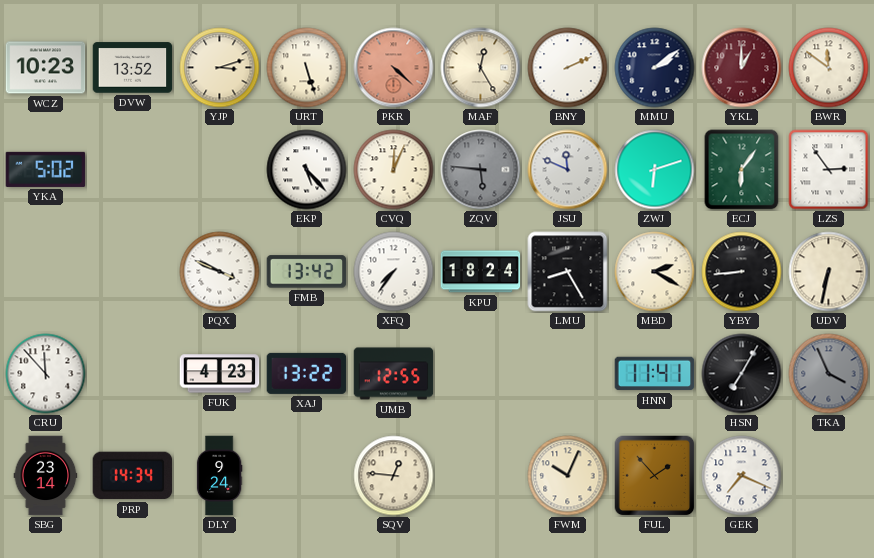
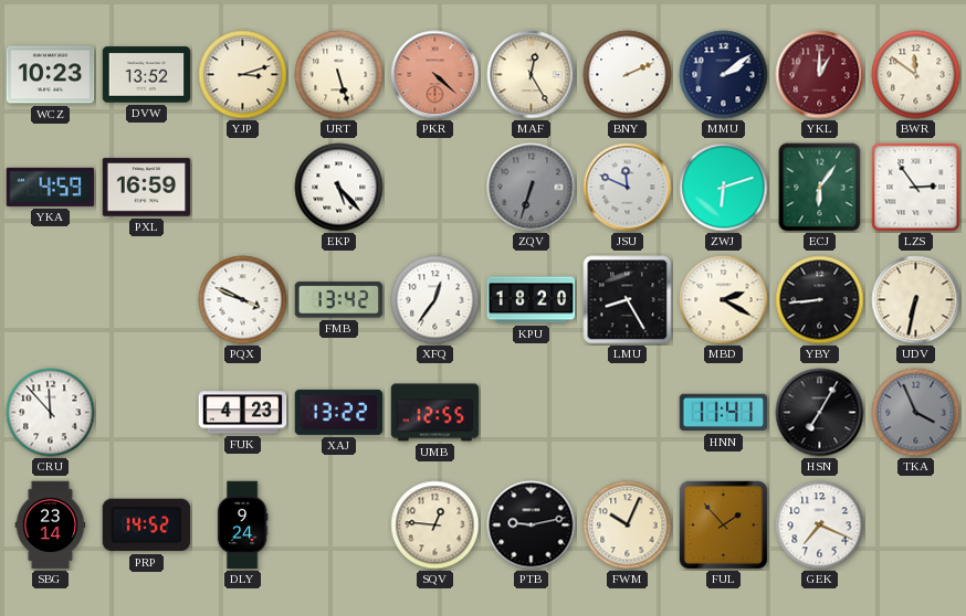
YKA: 5:02 -> 4:59
PXL: none -> 16:59
CVQ: 12:04 -> none
ZQV: 5:46 -> 6:33
XFQ: 7:36 -> 12:36
KPU: 18:24 -> 18:20
PRP: 14:34 -> 14:52
PTB: none -> 9:13
